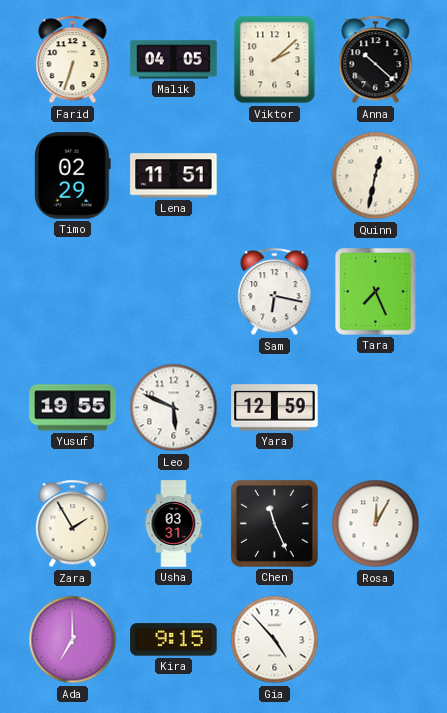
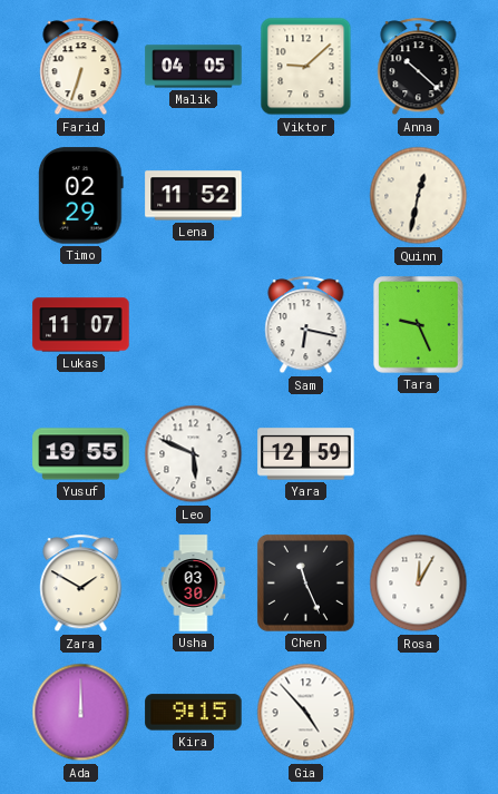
Viktor: 2:08 -> 9:08
Lena: 11:51 -> 11:52
Lukas: none -> 11:07
Tara: 7:26 -> 9:26
Zara: 1:55 -> 1:50
Usha: 03:31 -> 03:30
Ada: 7:00 -> 12:00
